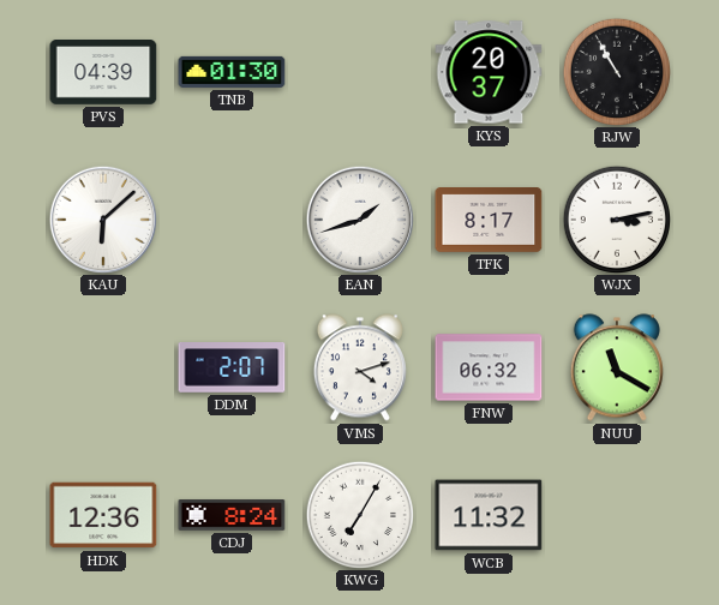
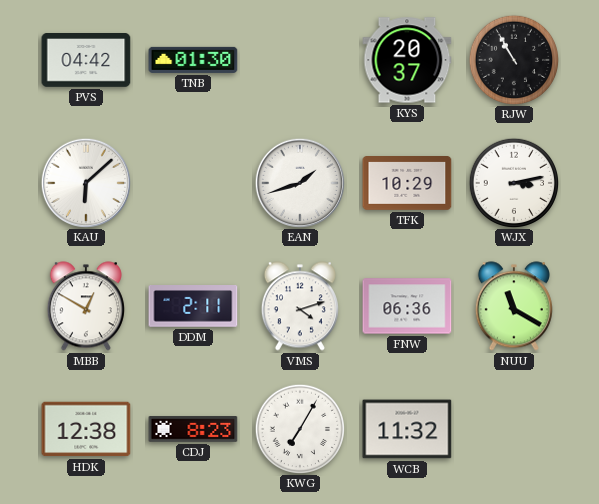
PVS: 04:39 -> 04:42
TFK: 8:17 -> 10:29
MBB: none -> 12:50
DDM: 2:07 -> 2:11
FNW: 06:32 -> 06:36
HDK: 12:36 -> 12:38
CDJ: 8:24 -> 8:23
